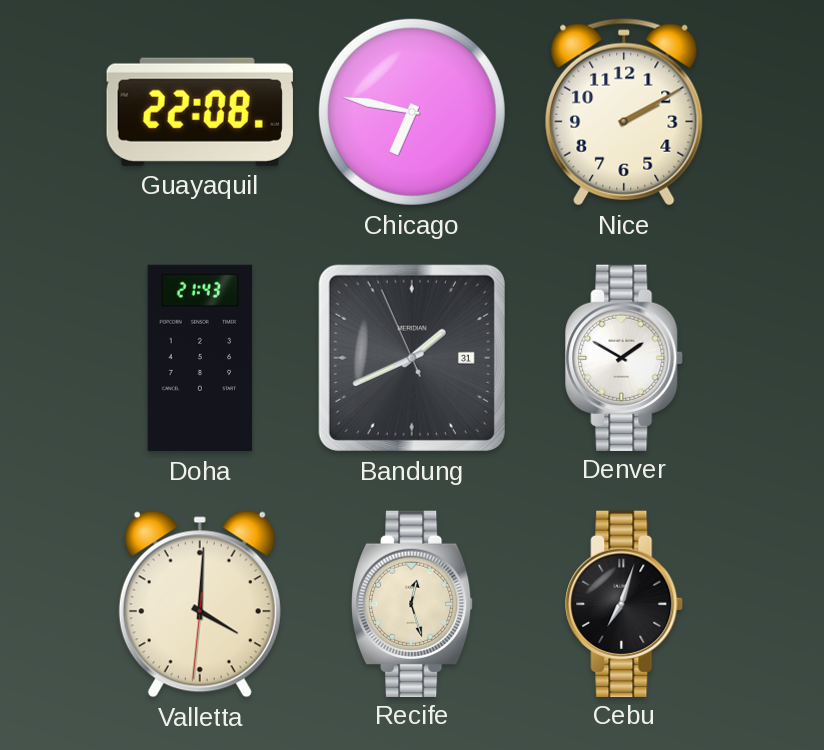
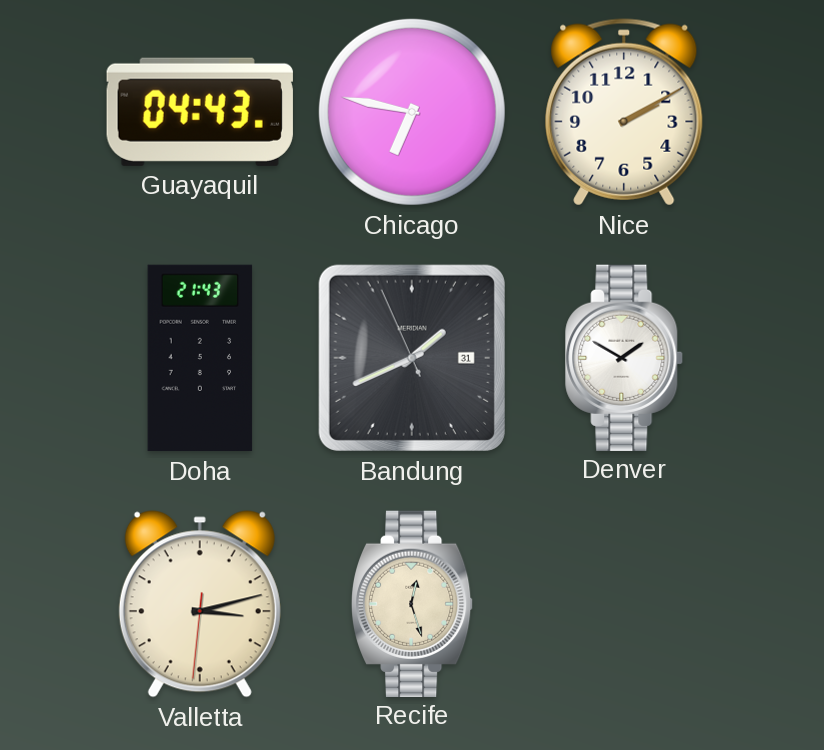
Guayaquil: 22:08 -> 04:43
Valletta: 4:00 -> 3:12
Cebu: 7:03 -> none
